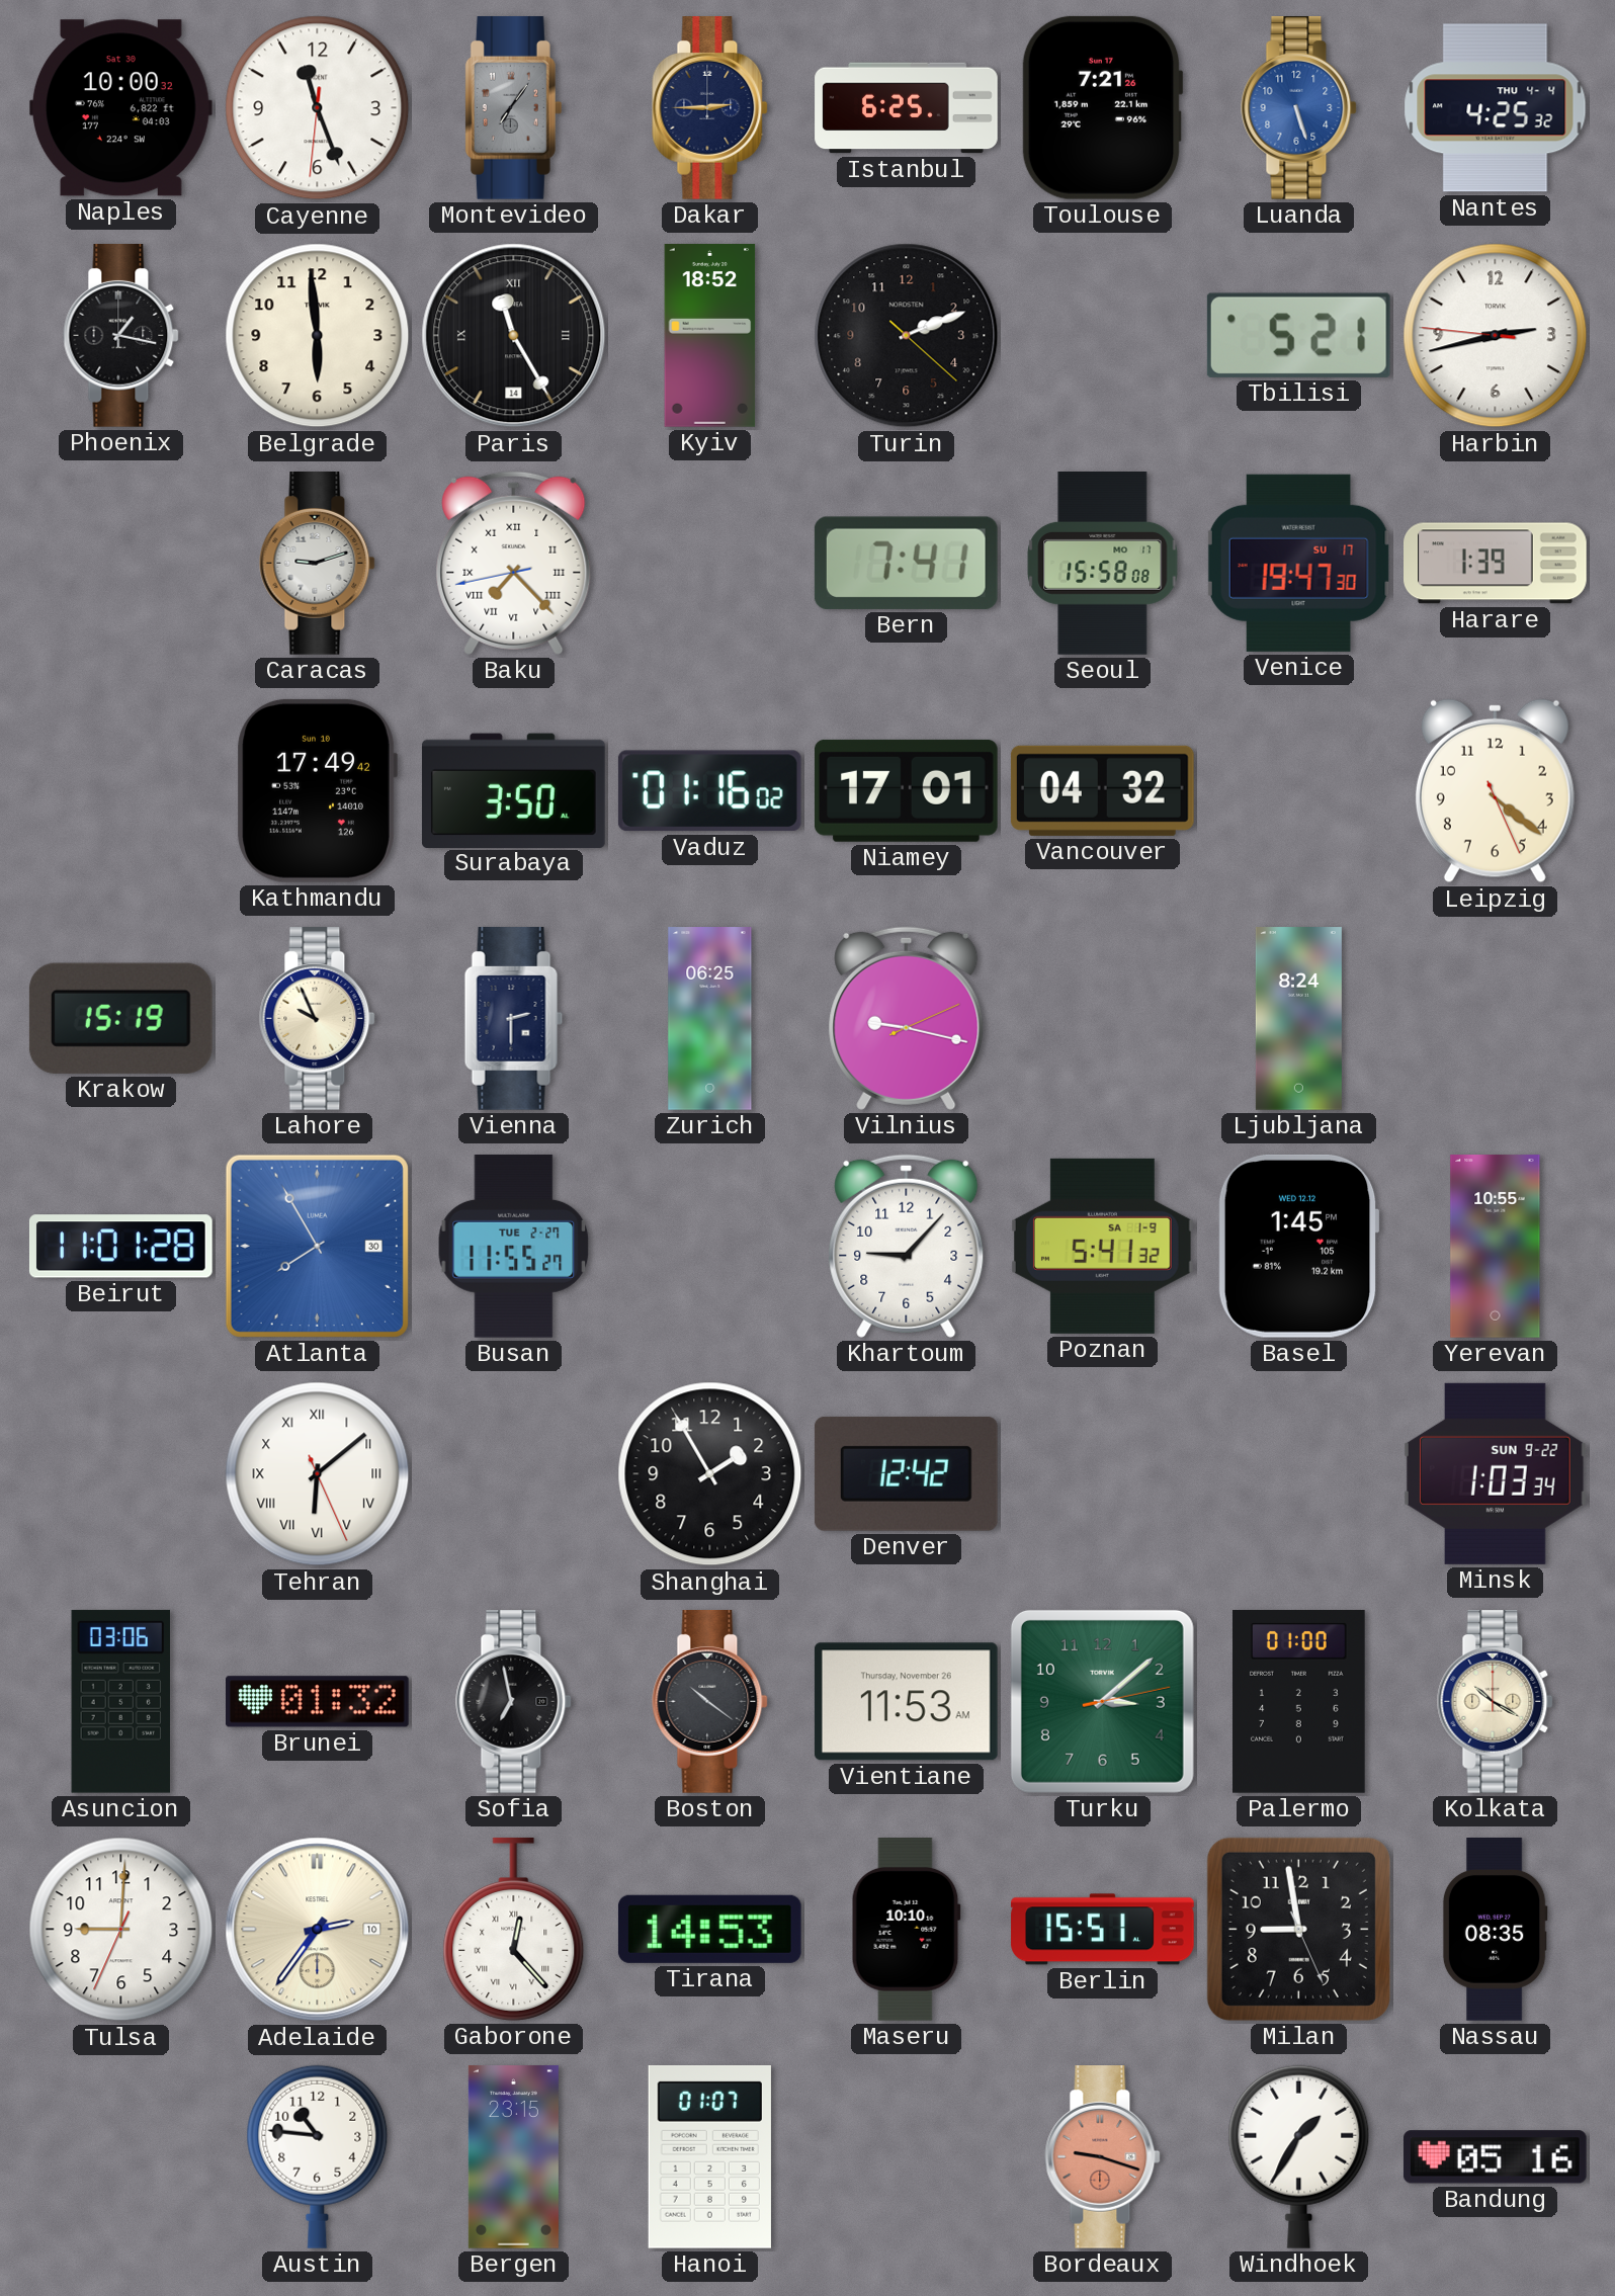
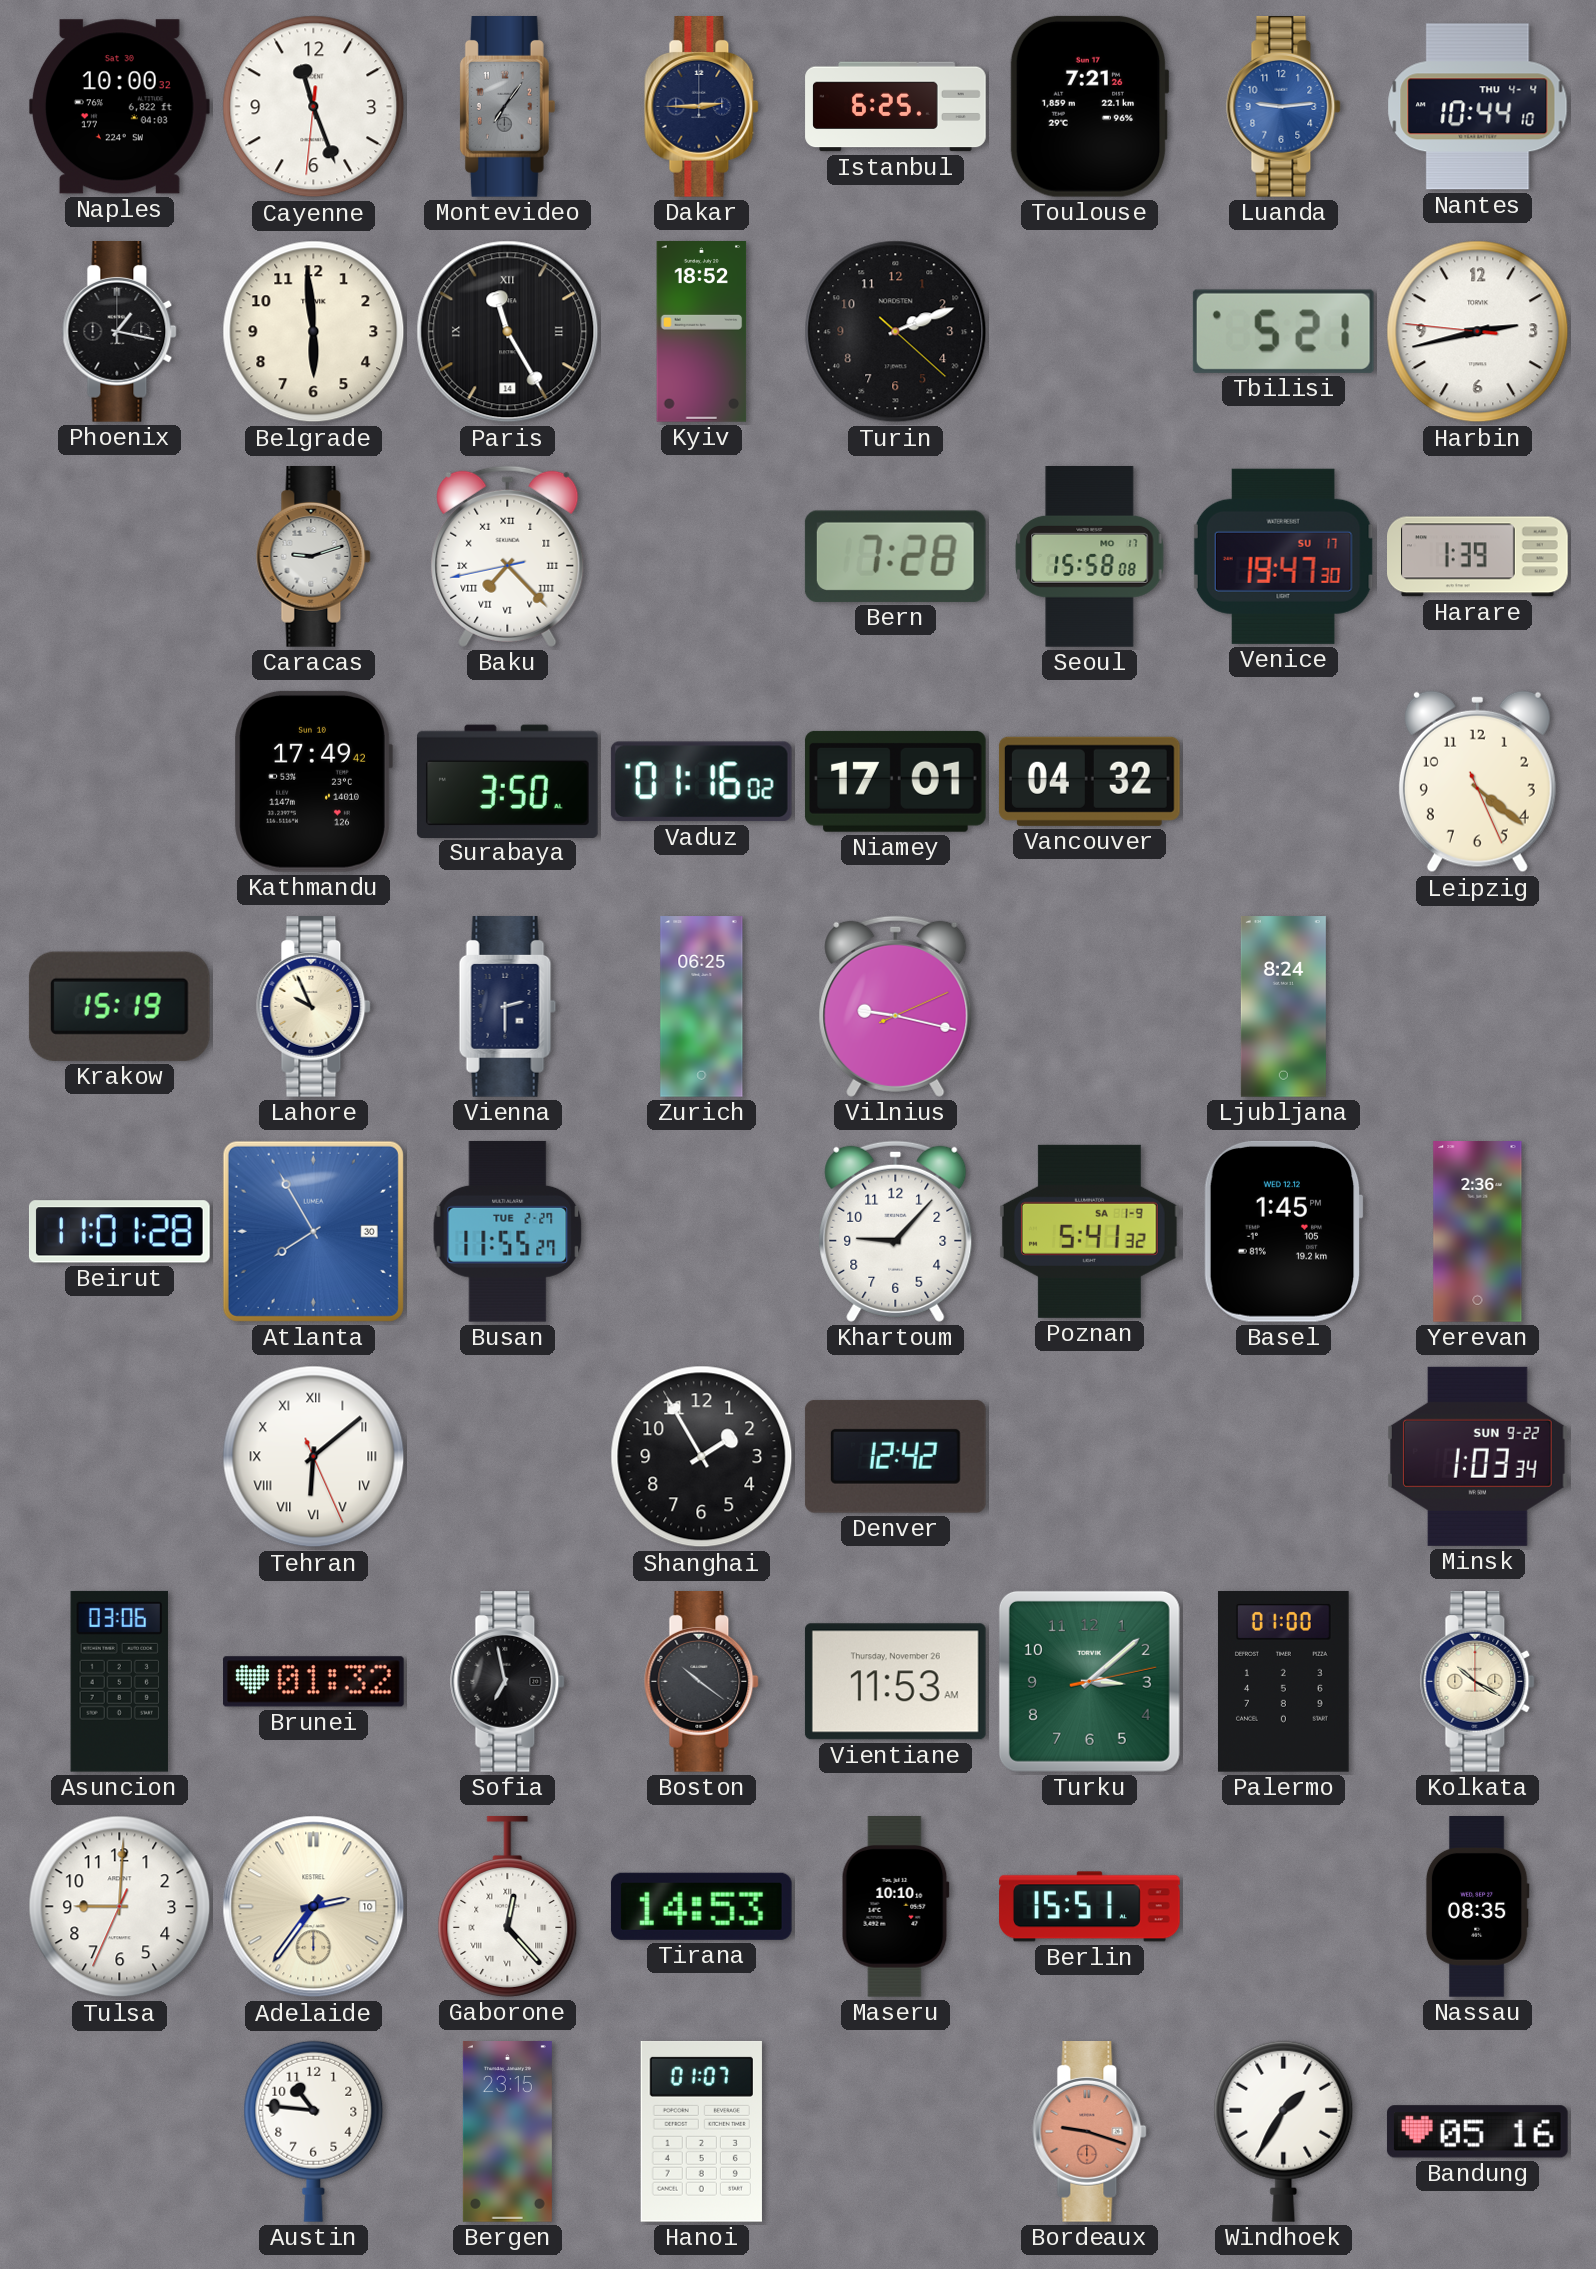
Luanda: 5:27 -> 9:14
Nantes: 4:25 -> 10:44
Bern: 7:41 -> 7:28
Yerevan: 10:55 -> 2:36
Milan: 8:58 -> none
